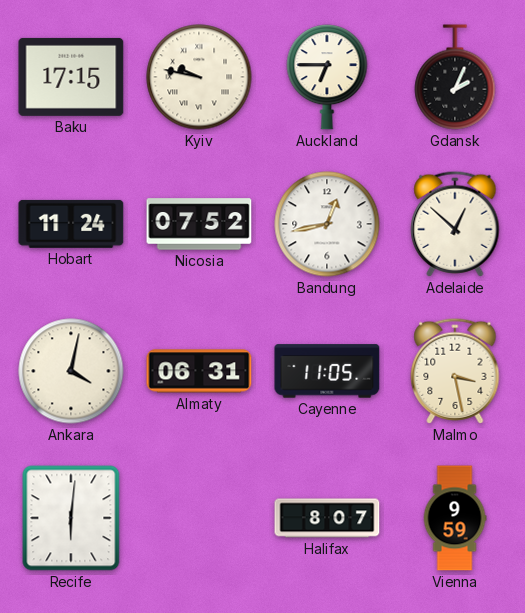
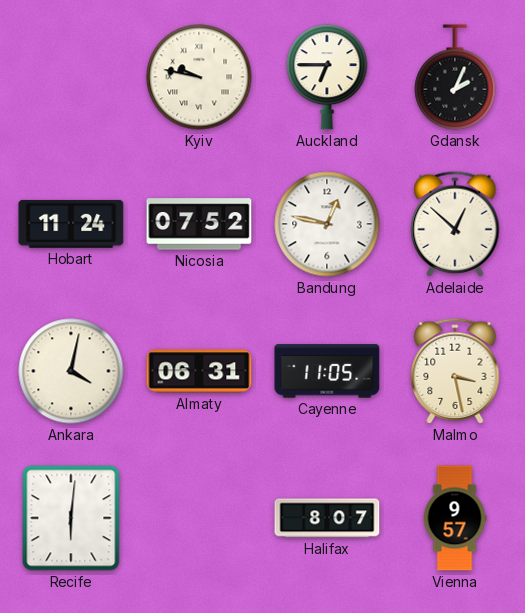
Baku: 17:15 -> none
Bandung: 12:43 -> 12:47
Vienna: 9:59 -> 9:57
